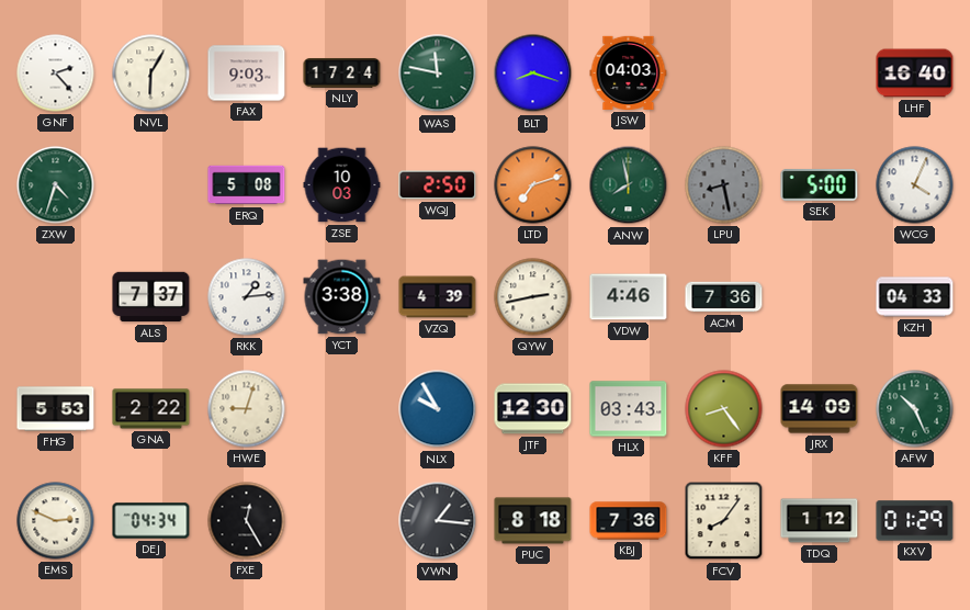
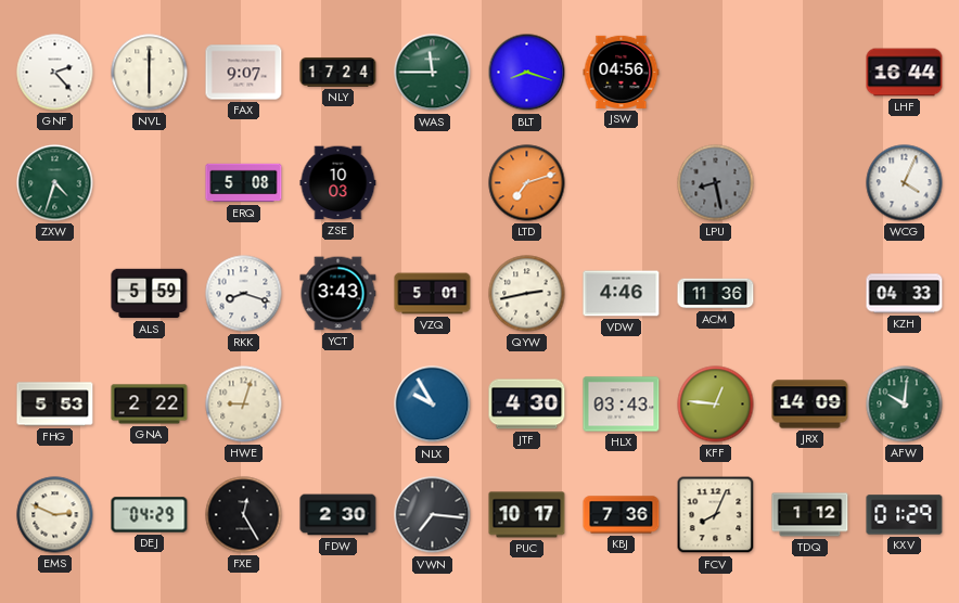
NVL: 6:05 -> 6:00
FAX: 9:03 -> 9:07
WAS: 11:47 -> 11:45
JSW: 04:03 -> 04:56
LHF: 16:40 -> 16:44
WQJ: 2:50 -> none
ANW: 7:58 -> none
SEK: 5:00 -> none
ALS: 7:37 -> 5:59
RKK: 1:14 -> 8:18
YCT: 3:38 -> 3:43
VZQ: 4:39 -> 5:01
ACM: 7:36 -> 11:36
JTF: 12:30 -> 4:30
KFF: 8:24 -> 12:46
AFW: 10:26 -> 10:01
DEJ: 04:34 -> 04:29
FDW: none -> 2:30
VWN: 1:16 -> 7:16
PUC: 8:18 -> 10:17
FCV: 8:06 -> 8:04
